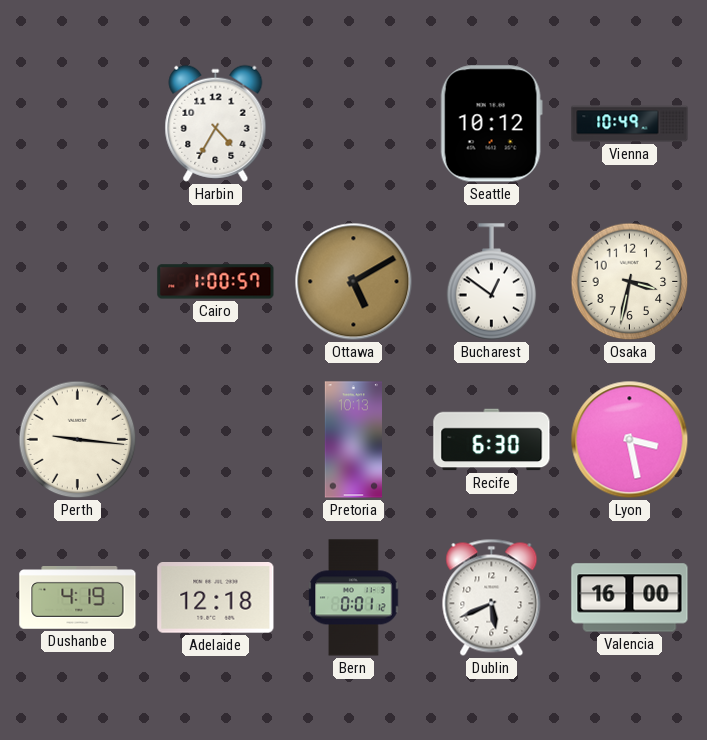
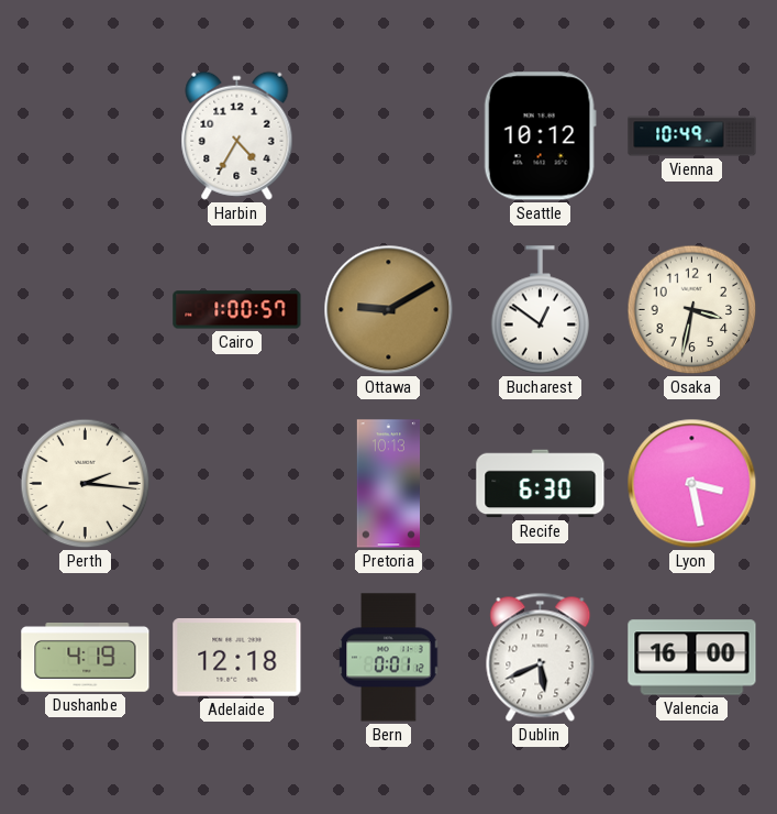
Ottawa: 5:10 -> 9:10
Perth: 9:16 -> 2:16
